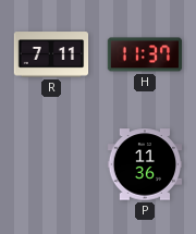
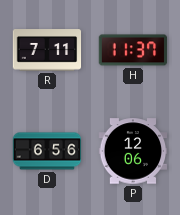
D: none -> 6:56
P: 11:36 -> 12:06
